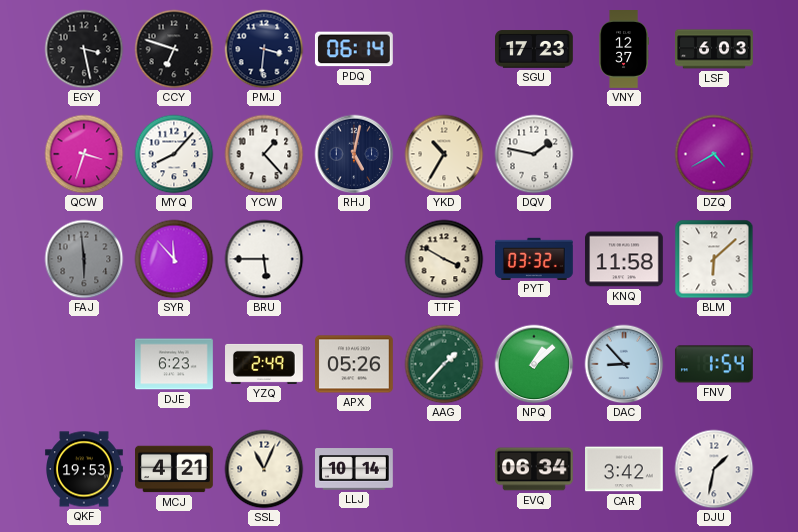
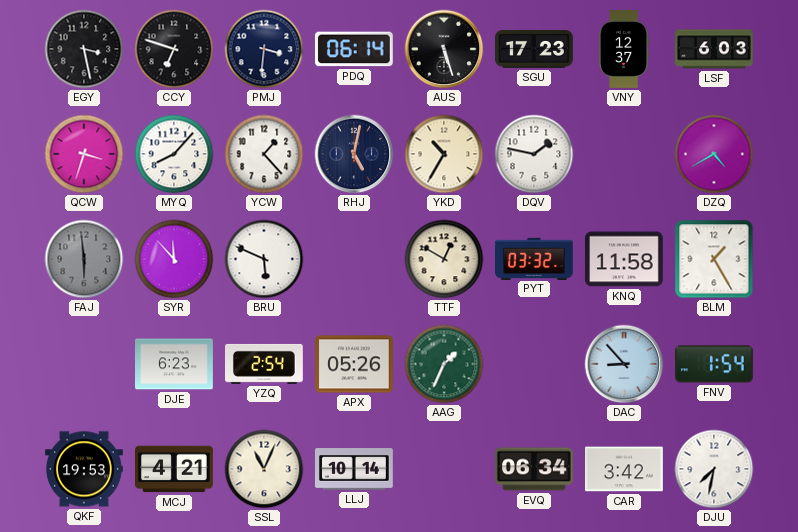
AUS: none -> 5:27
BRU: 5:45 -> 5:49
TTF: 3:50 -> 12:50
BLM: 6:08 -> 1:25
YZQ: 2:49 -> 2:54
AAG: 1:37 -> 1:34
NPQ: 1:08 -> none
DJU: 1:32 -> 7:32
